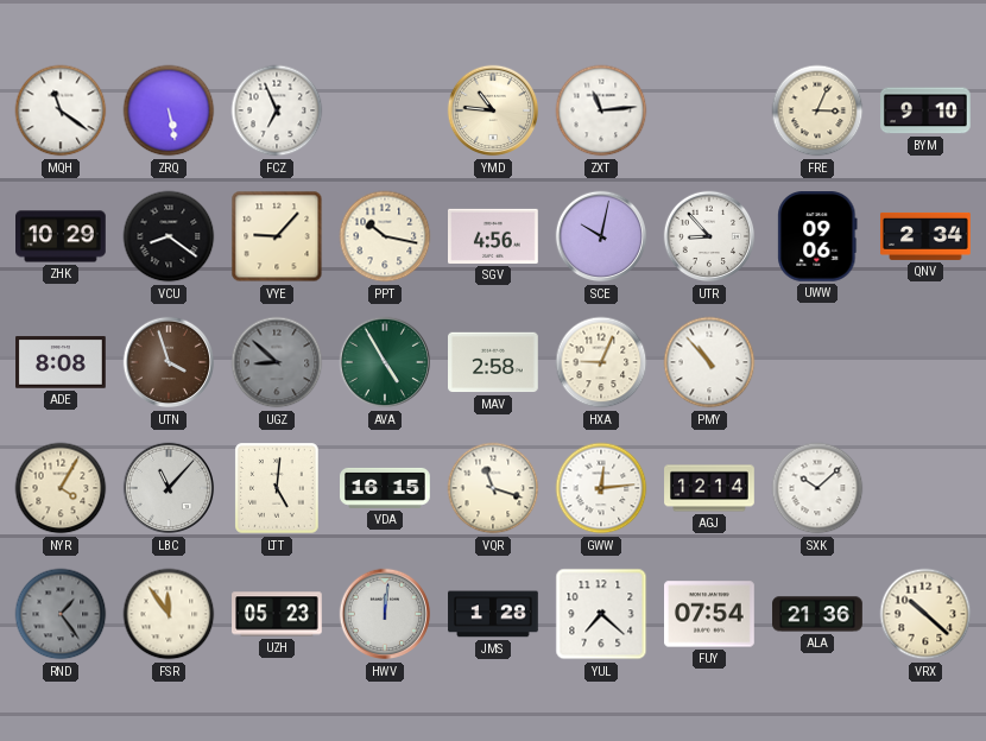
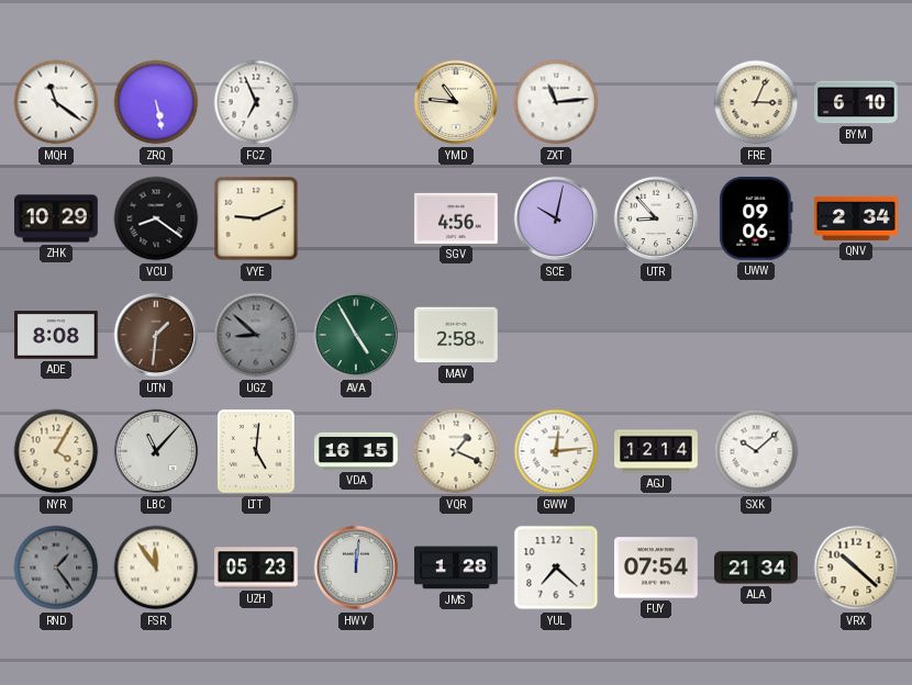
BYM: 9:10 -> 6:10
VYE: 9:07 -> 9:11
PPT: 10:17 -> none
UTN: 3:57 -> 1:31
HXA: 9:04 -> none
PMY: 10:53 -> none
VQR: 11:18 -> 1:19
ALA: 21:36 -> 21:34
